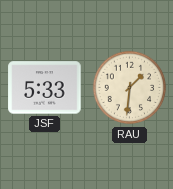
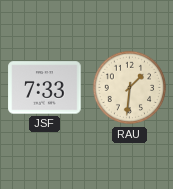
JSF: 5:33 -> 7:33
